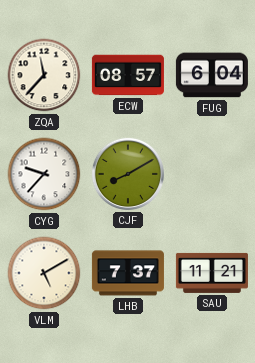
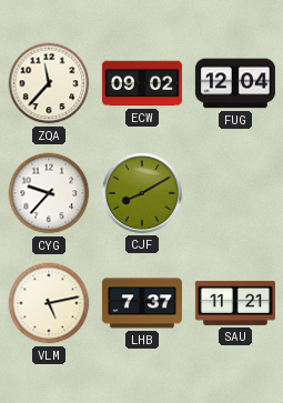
ECW: 08:57 -> 09:02
FUG: 6:04 -> 12:04
VLM: 5:10 -> 5:13
